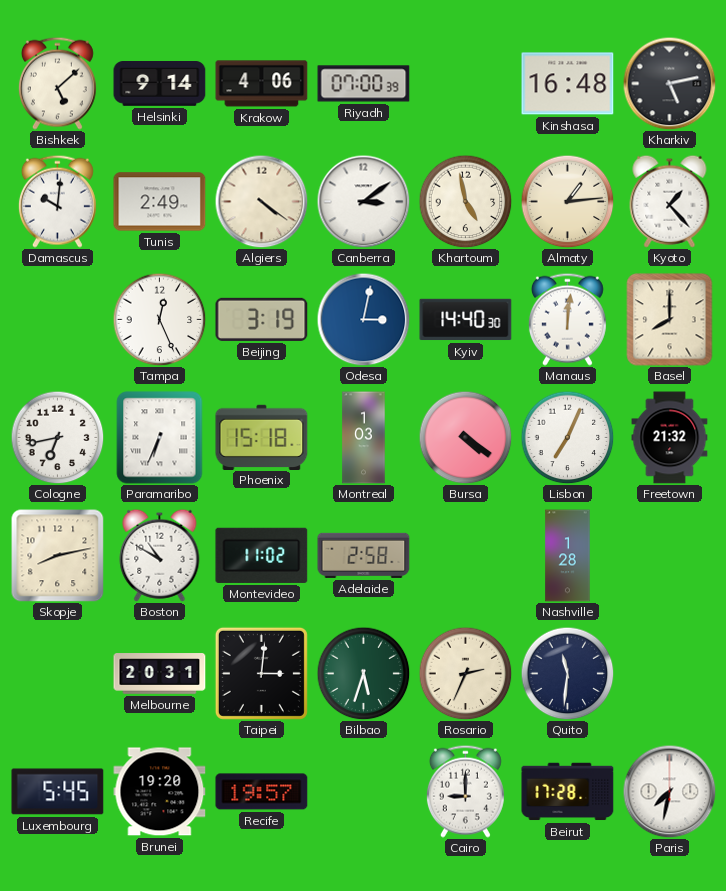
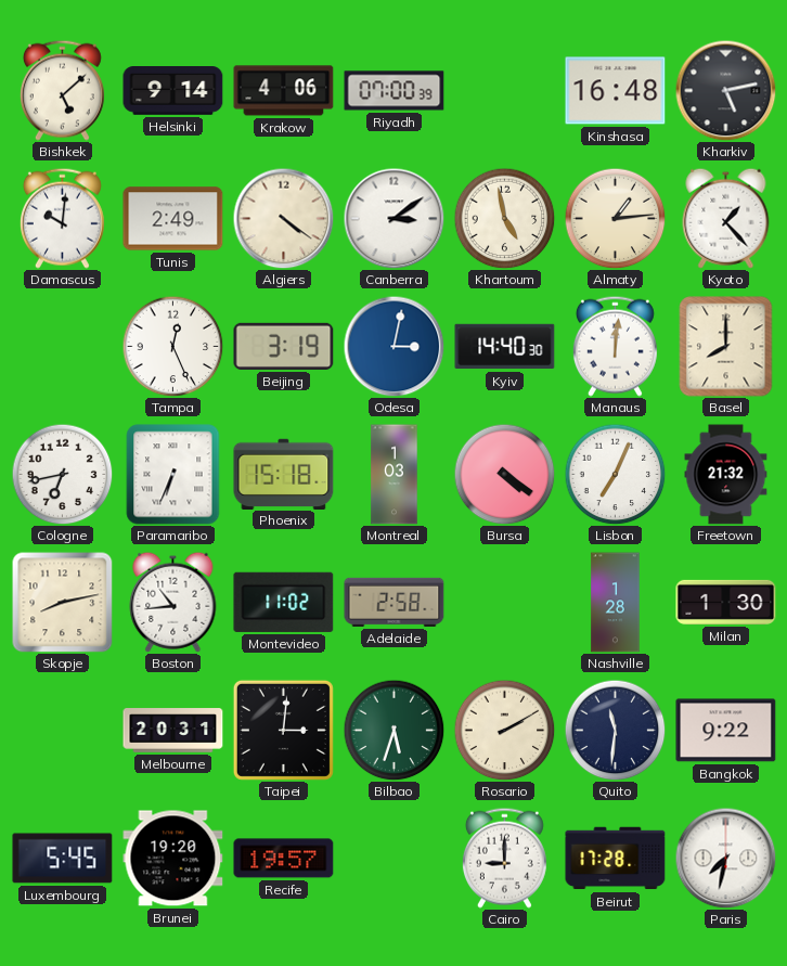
Boston: 10:50 -> 10:44
Milan: none -> 1:30
Rosario: 2:34 -> 2:10
Bangkok: none -> 9:22
